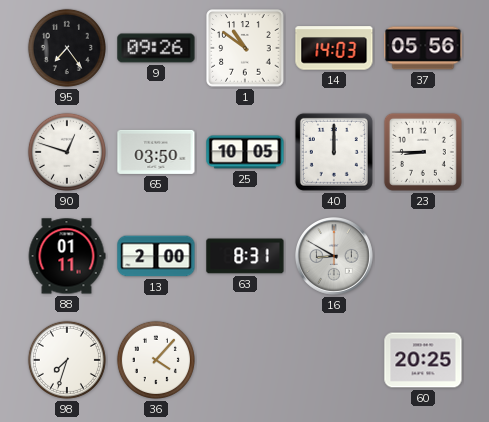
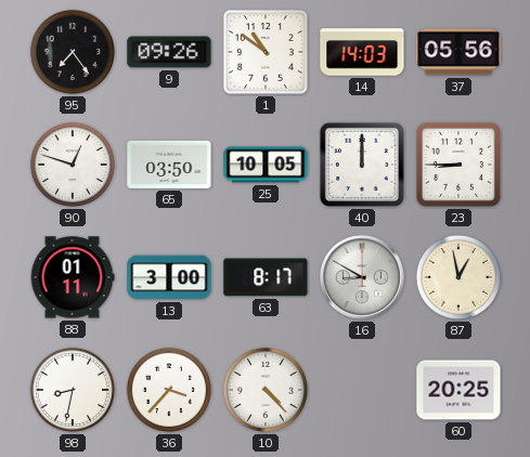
13: 2:00 -> 3:00
63: 8:31 -> 8:17
87: none -> 12:58
98: 7:33 -> 8:32
36: 4:07 -> 3:37
10: none -> 4:23
